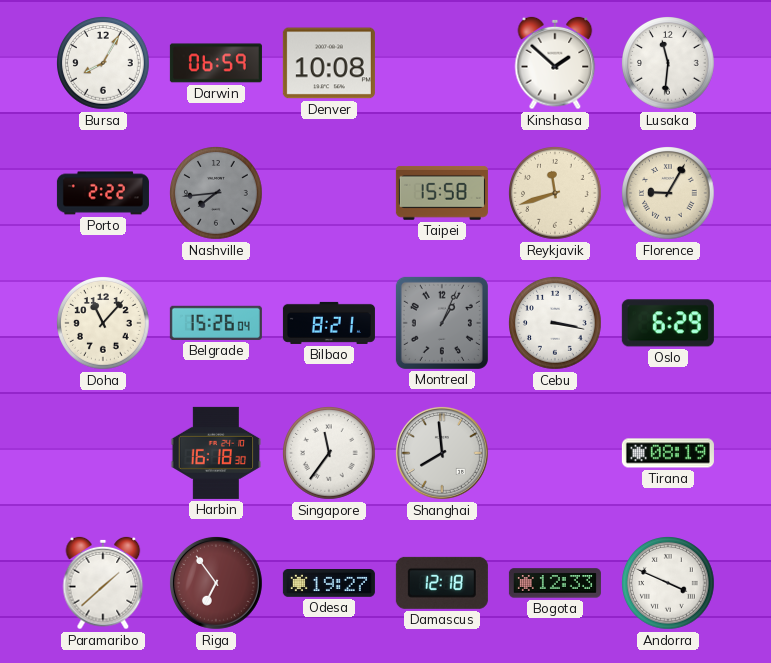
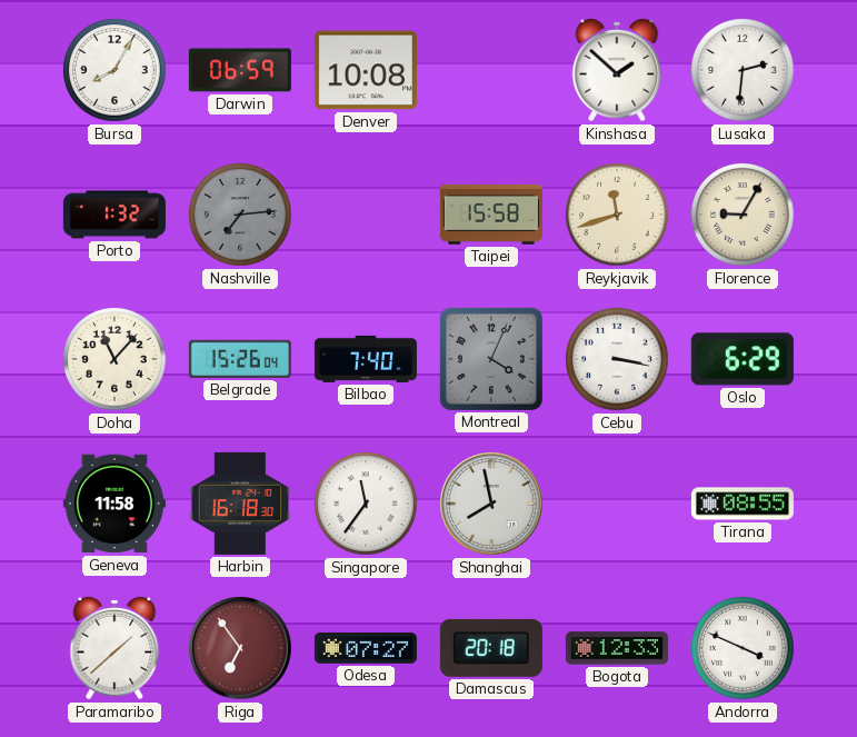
Lusaka: 11:31 -> 2:31
Porto: 2:22 -> 1:32
Nashville: 7:44 -> 7:14
Bilbao: 8:21 -> 7:40
Montreal: 1:04 -> 4:04
Geneva: none -> 11:58
Shanghai: 7:59 -> 7:58
Tirana: 08:19 -> 08:55
Odesa: 19:27 -> 07:27
Damascus: 12:18 -> 20:18
